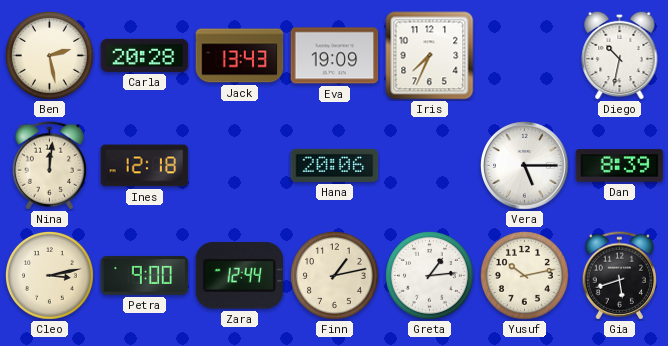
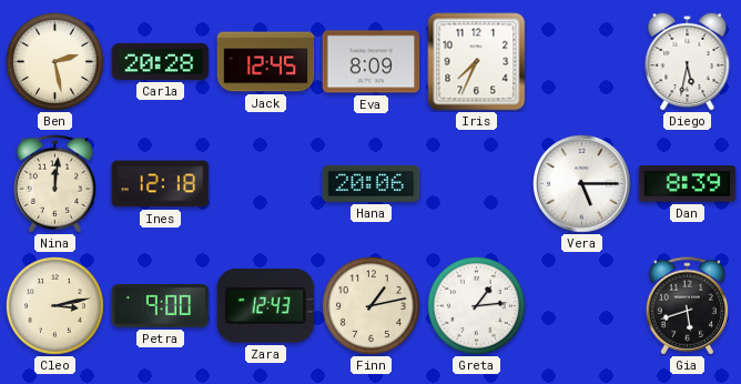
Jack: 13:43 -> 12:45
Eva: 19:09 -> 8:09
Diego: 10:32 -> 5:32
Zara: 12:44 -> 12:43
Yusuf: 10:13 -> none
